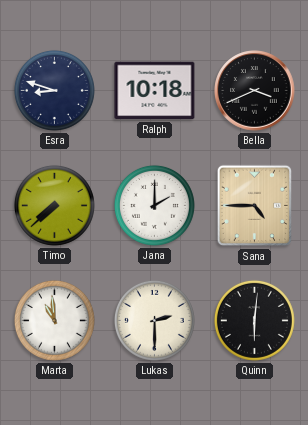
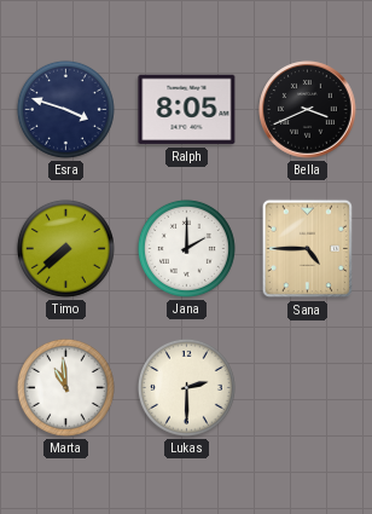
Esra: 8:48 -> 3:48
Ralph: 10:18 -> 8:05
Quinn: 6:01 -> none
